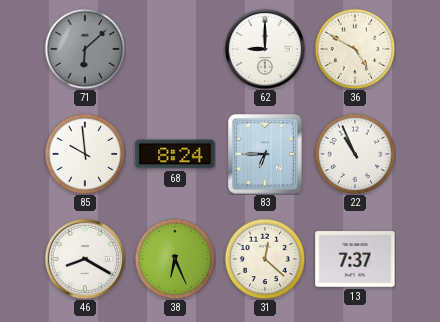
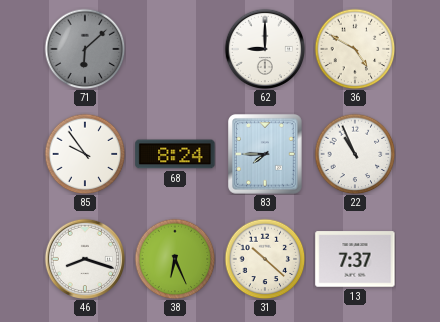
85: 9:59 -> 9:54
83: 6:45 -> 7:45
46: 8:20 -> 8:18
31: 12:22 -> 10:22
